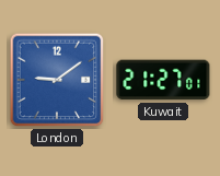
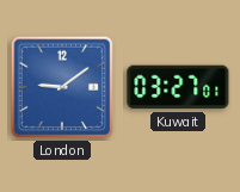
Kuwait: 21:27 -> 03:27
